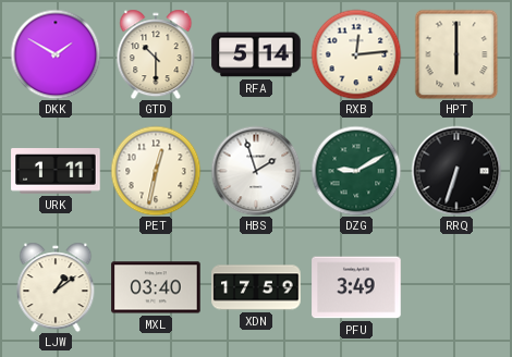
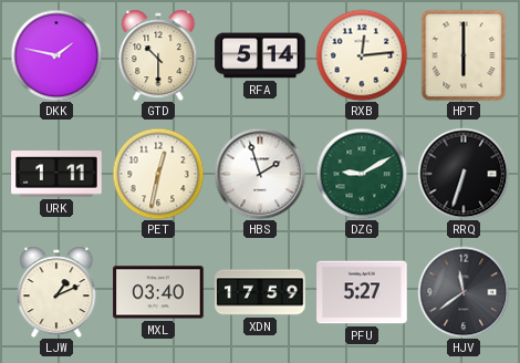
DKK: 1:50 -> 1:47
LJW: 1:09 -> 1:11
PFU: 3:49 -> 5:27
HJV: none -> 11:39
